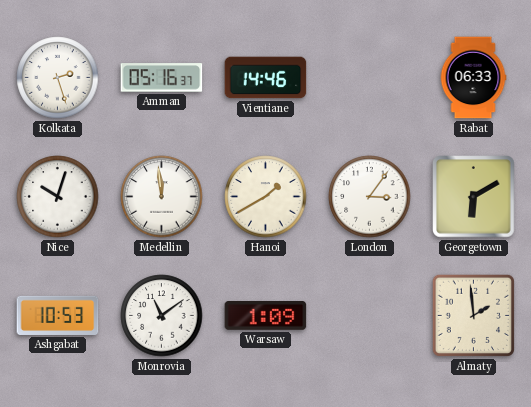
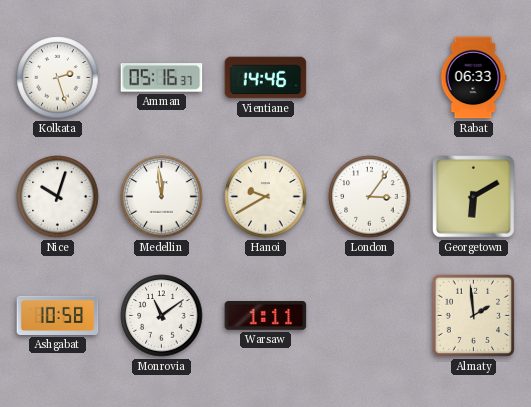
Hanoi: 1:40 -> 9:40
Ashgabat: 10:53 -> 10:58
Warsaw: 1:09 -> 1:11
